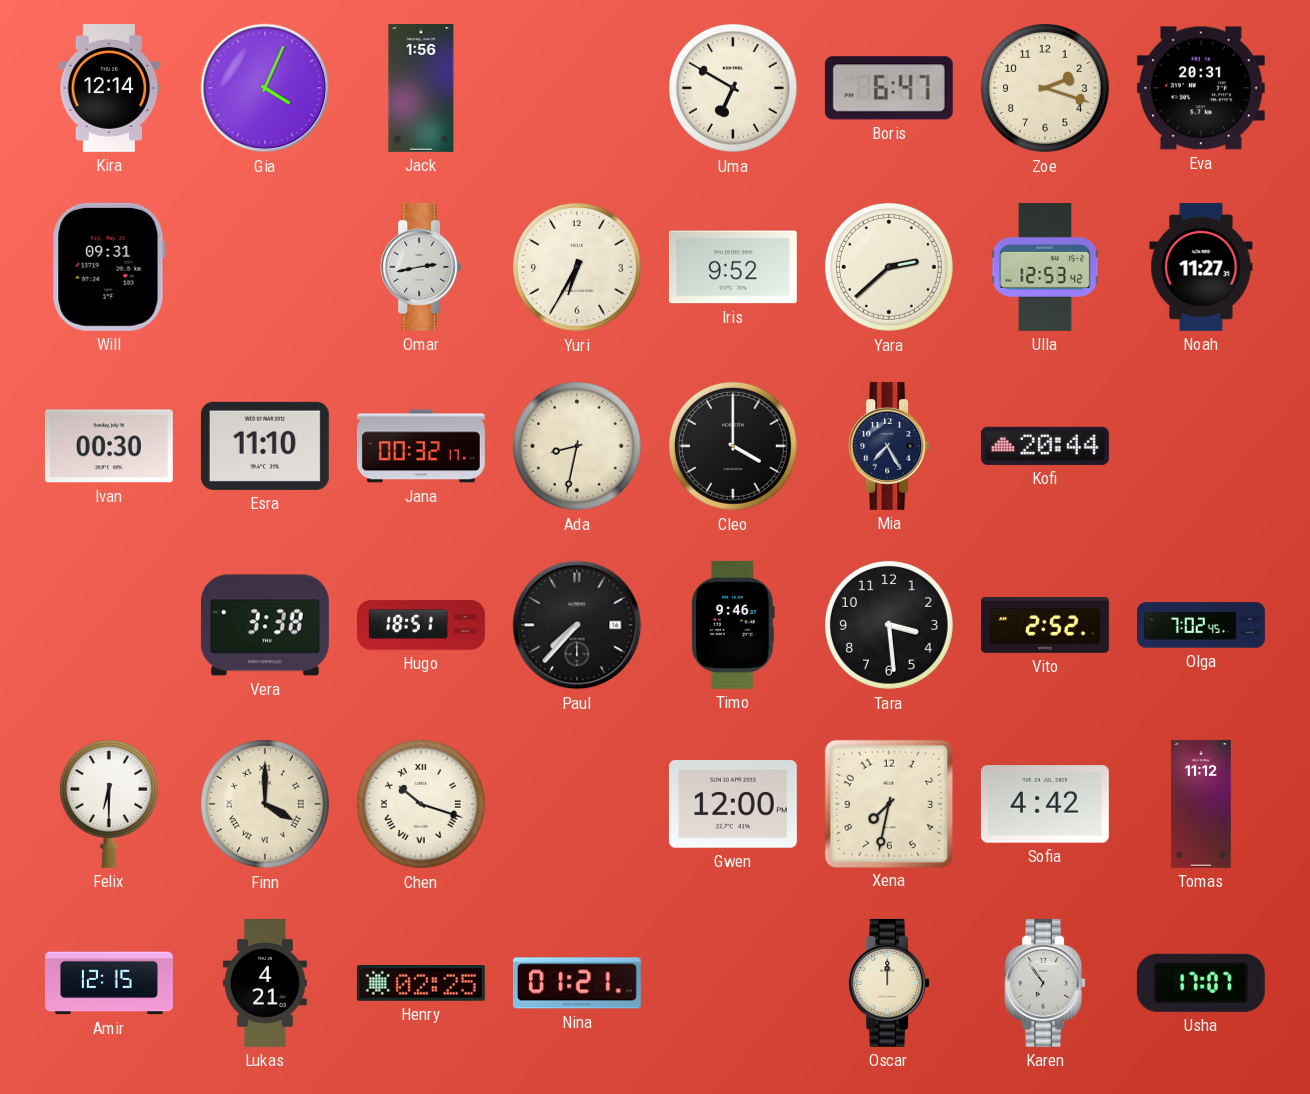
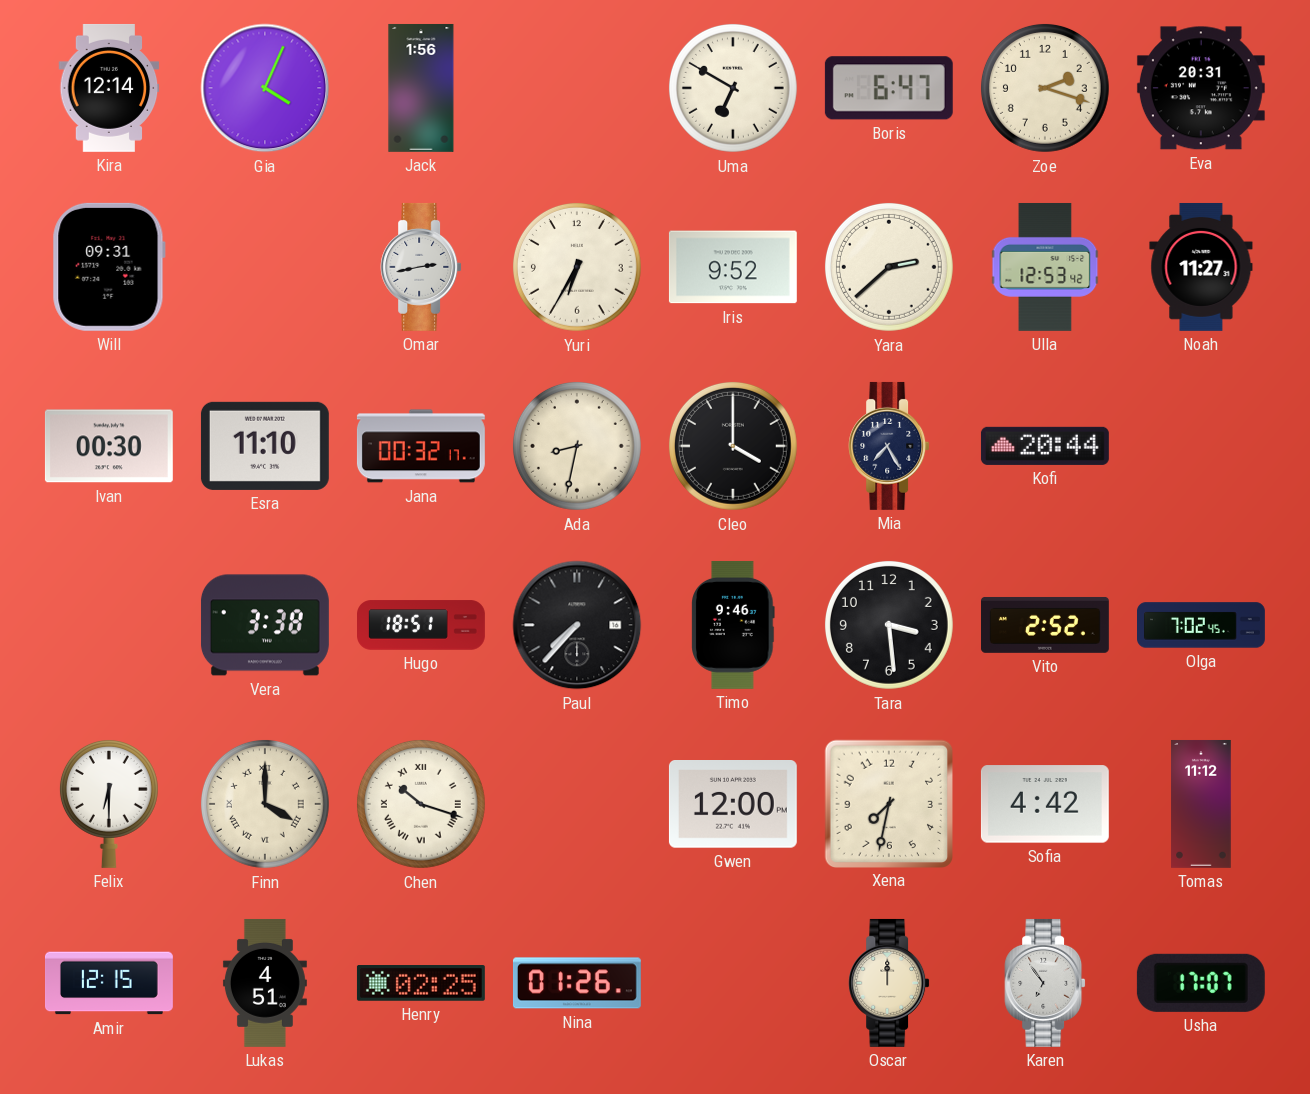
Lukas: 4:21 -> 4:51
Nina: 01:21 -> 01:26
